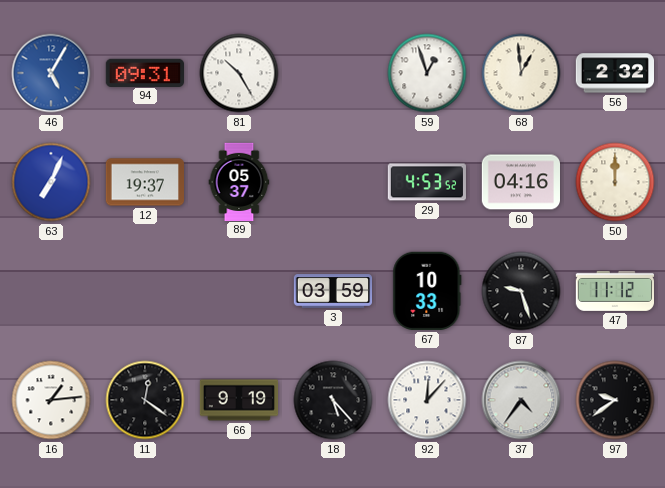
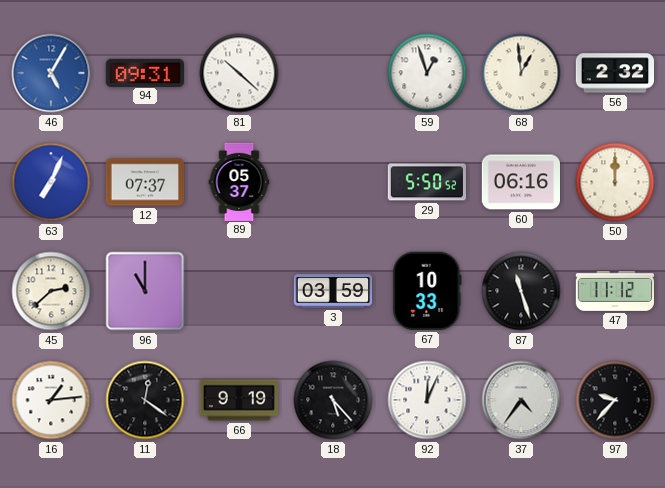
81: 10:25 -> 10:22
12: 19:37 -> 07:37
29: 4:53 -> 5:50
60: 04:16 -> 06:16
45: none -> 2:38
96: none -> 11:00
87: 9:27 -> 11:27
92: 12:07 -> 12:04
97: 9:39 -> 9:37
